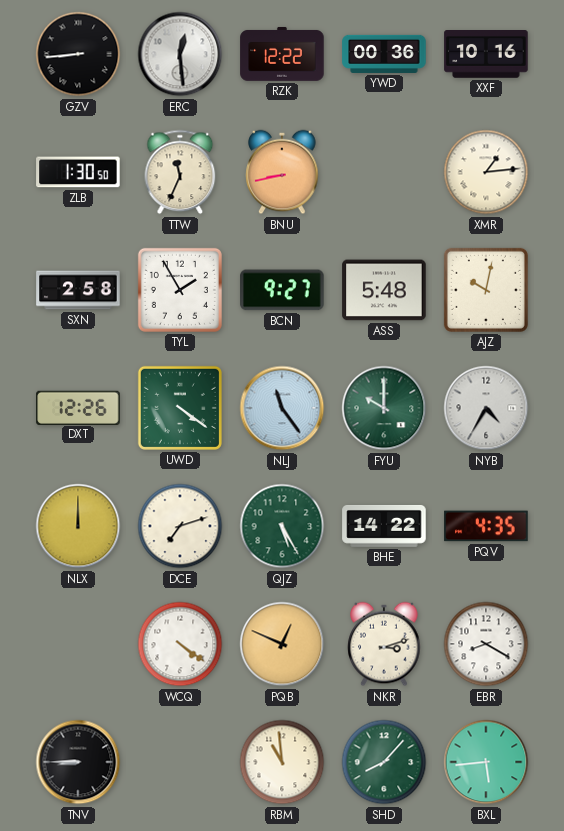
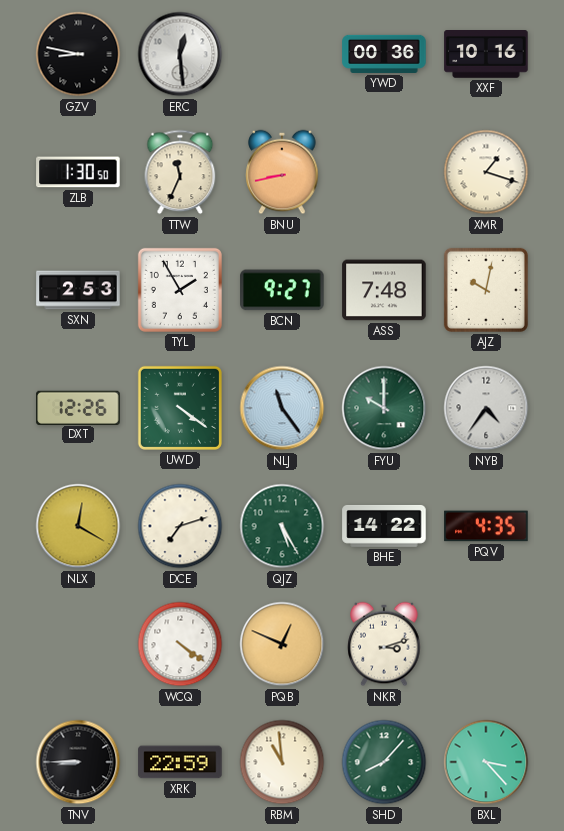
GZV: 8:44 -> 8:47
RZK: 12:22 -> none
XMR: 1:14 -> 1:18
SXN: 2:58 -> 2:53
ASS: 5:48 -> 7:48
NYB: 4:35 -> 4:36
NLX: 12:00 -> 12:20
EBR: 8:20 -> none
XRK: none -> 22:59
BXL: 5:44 -> 3:23
